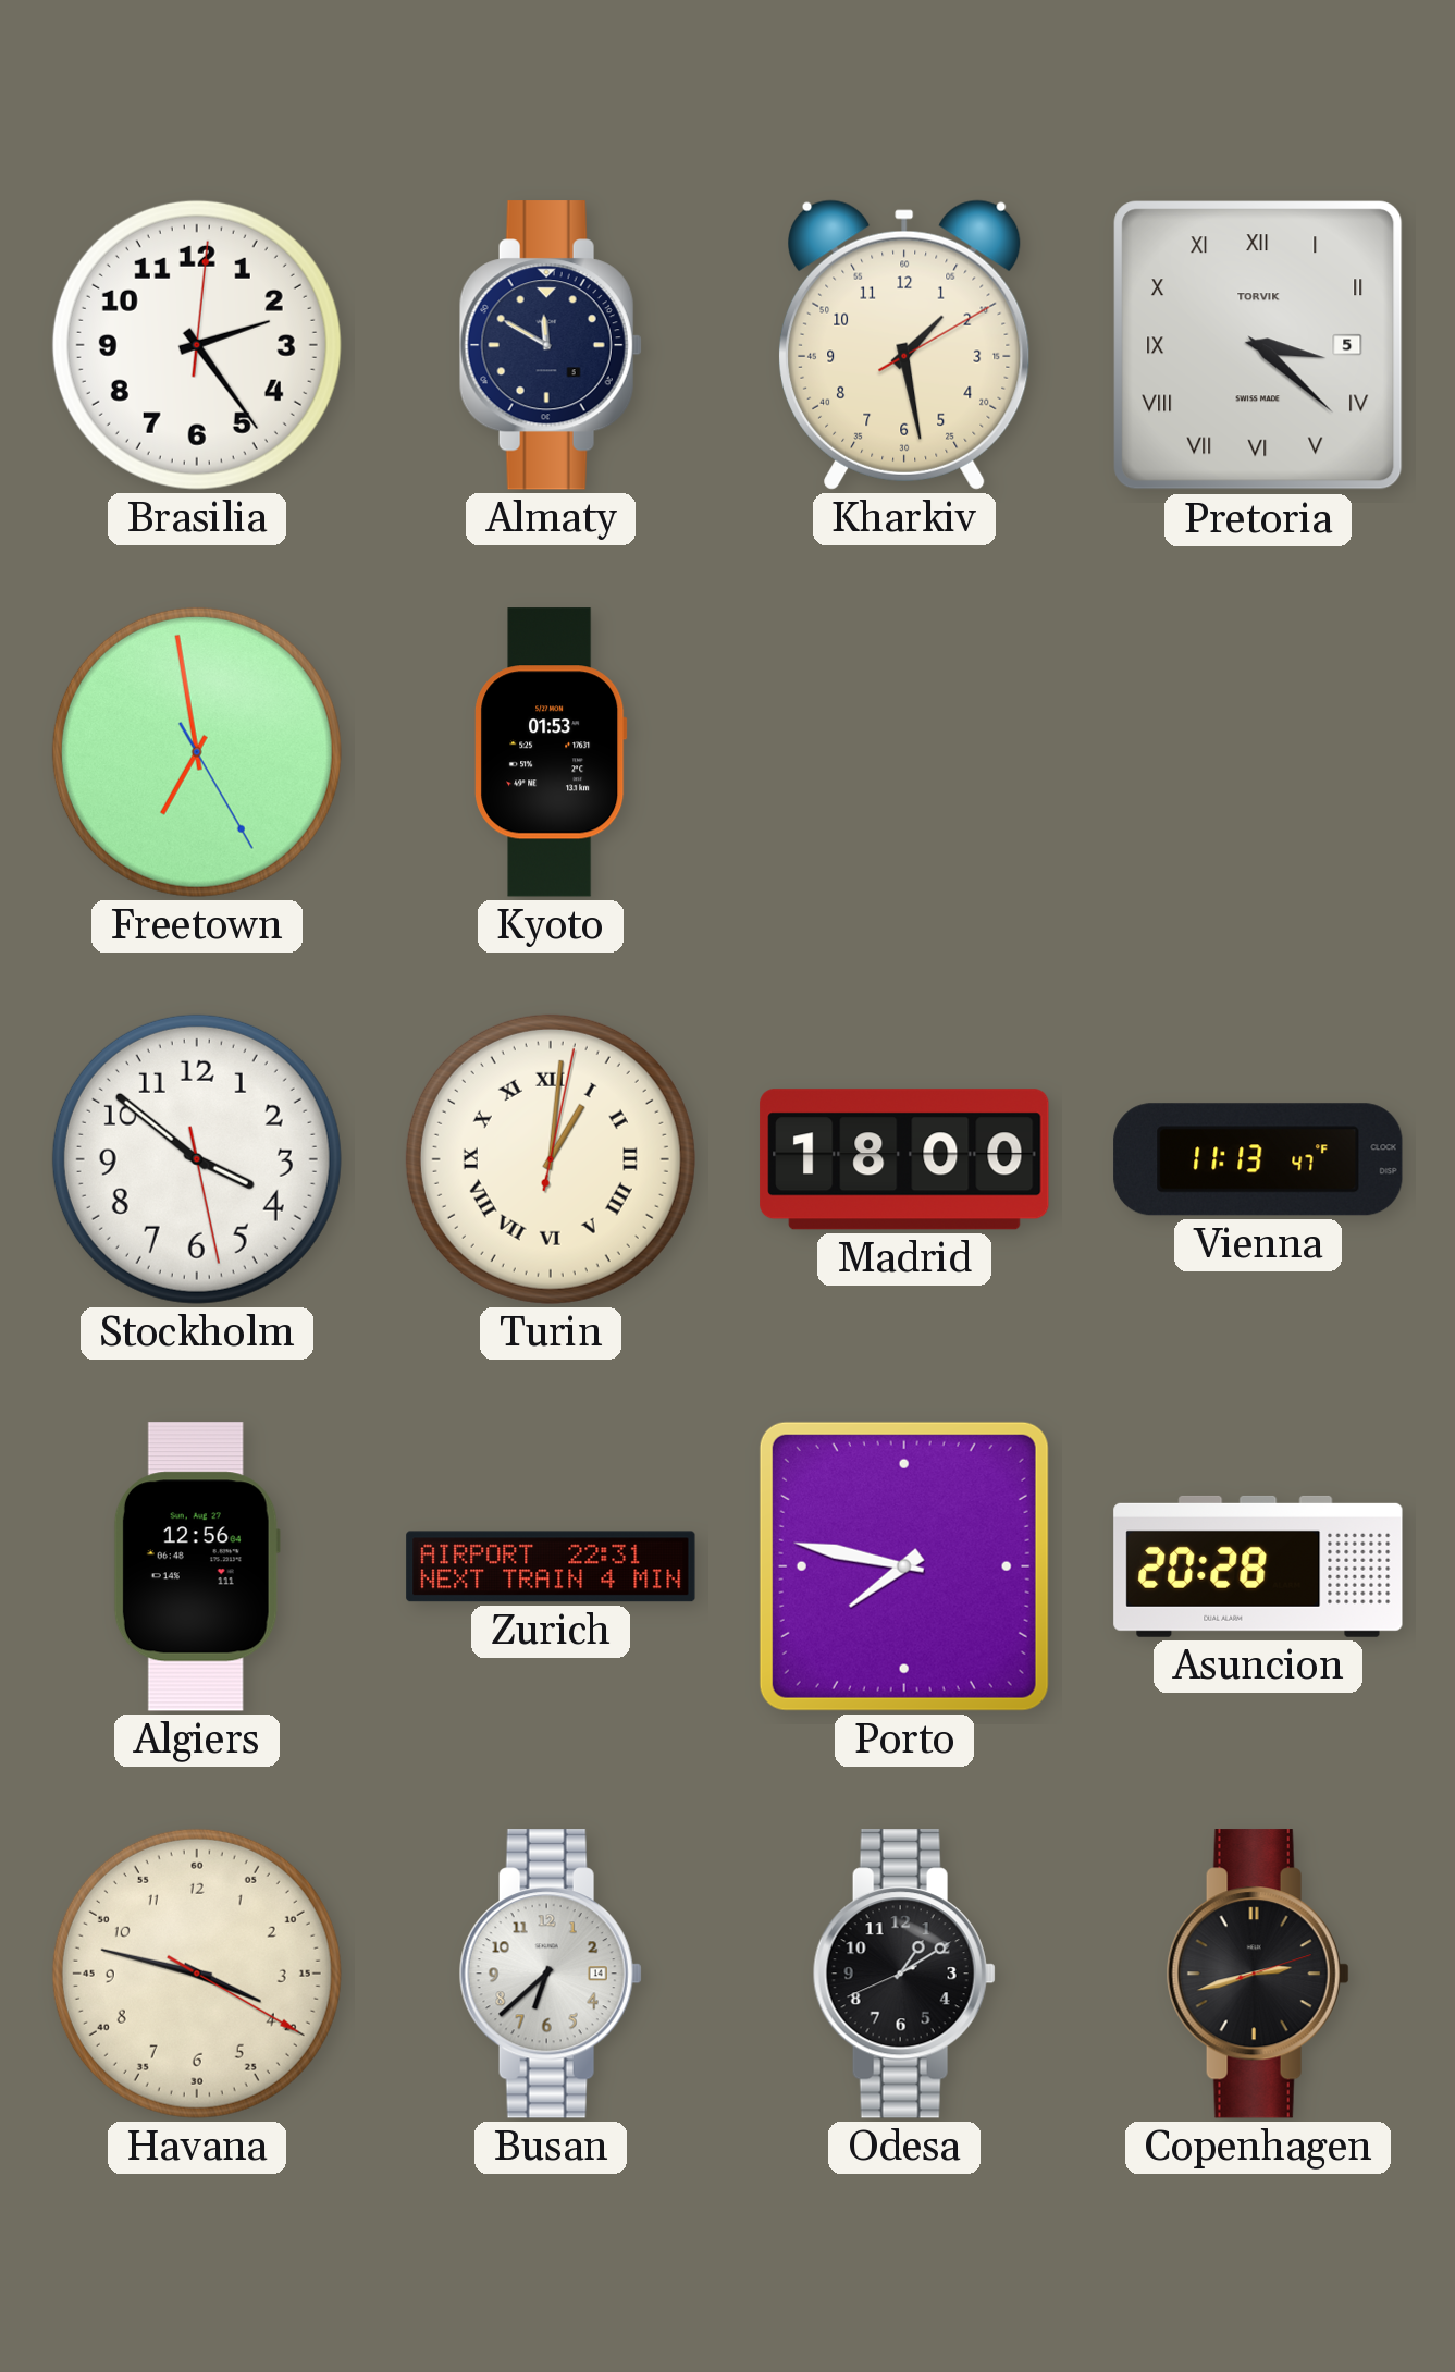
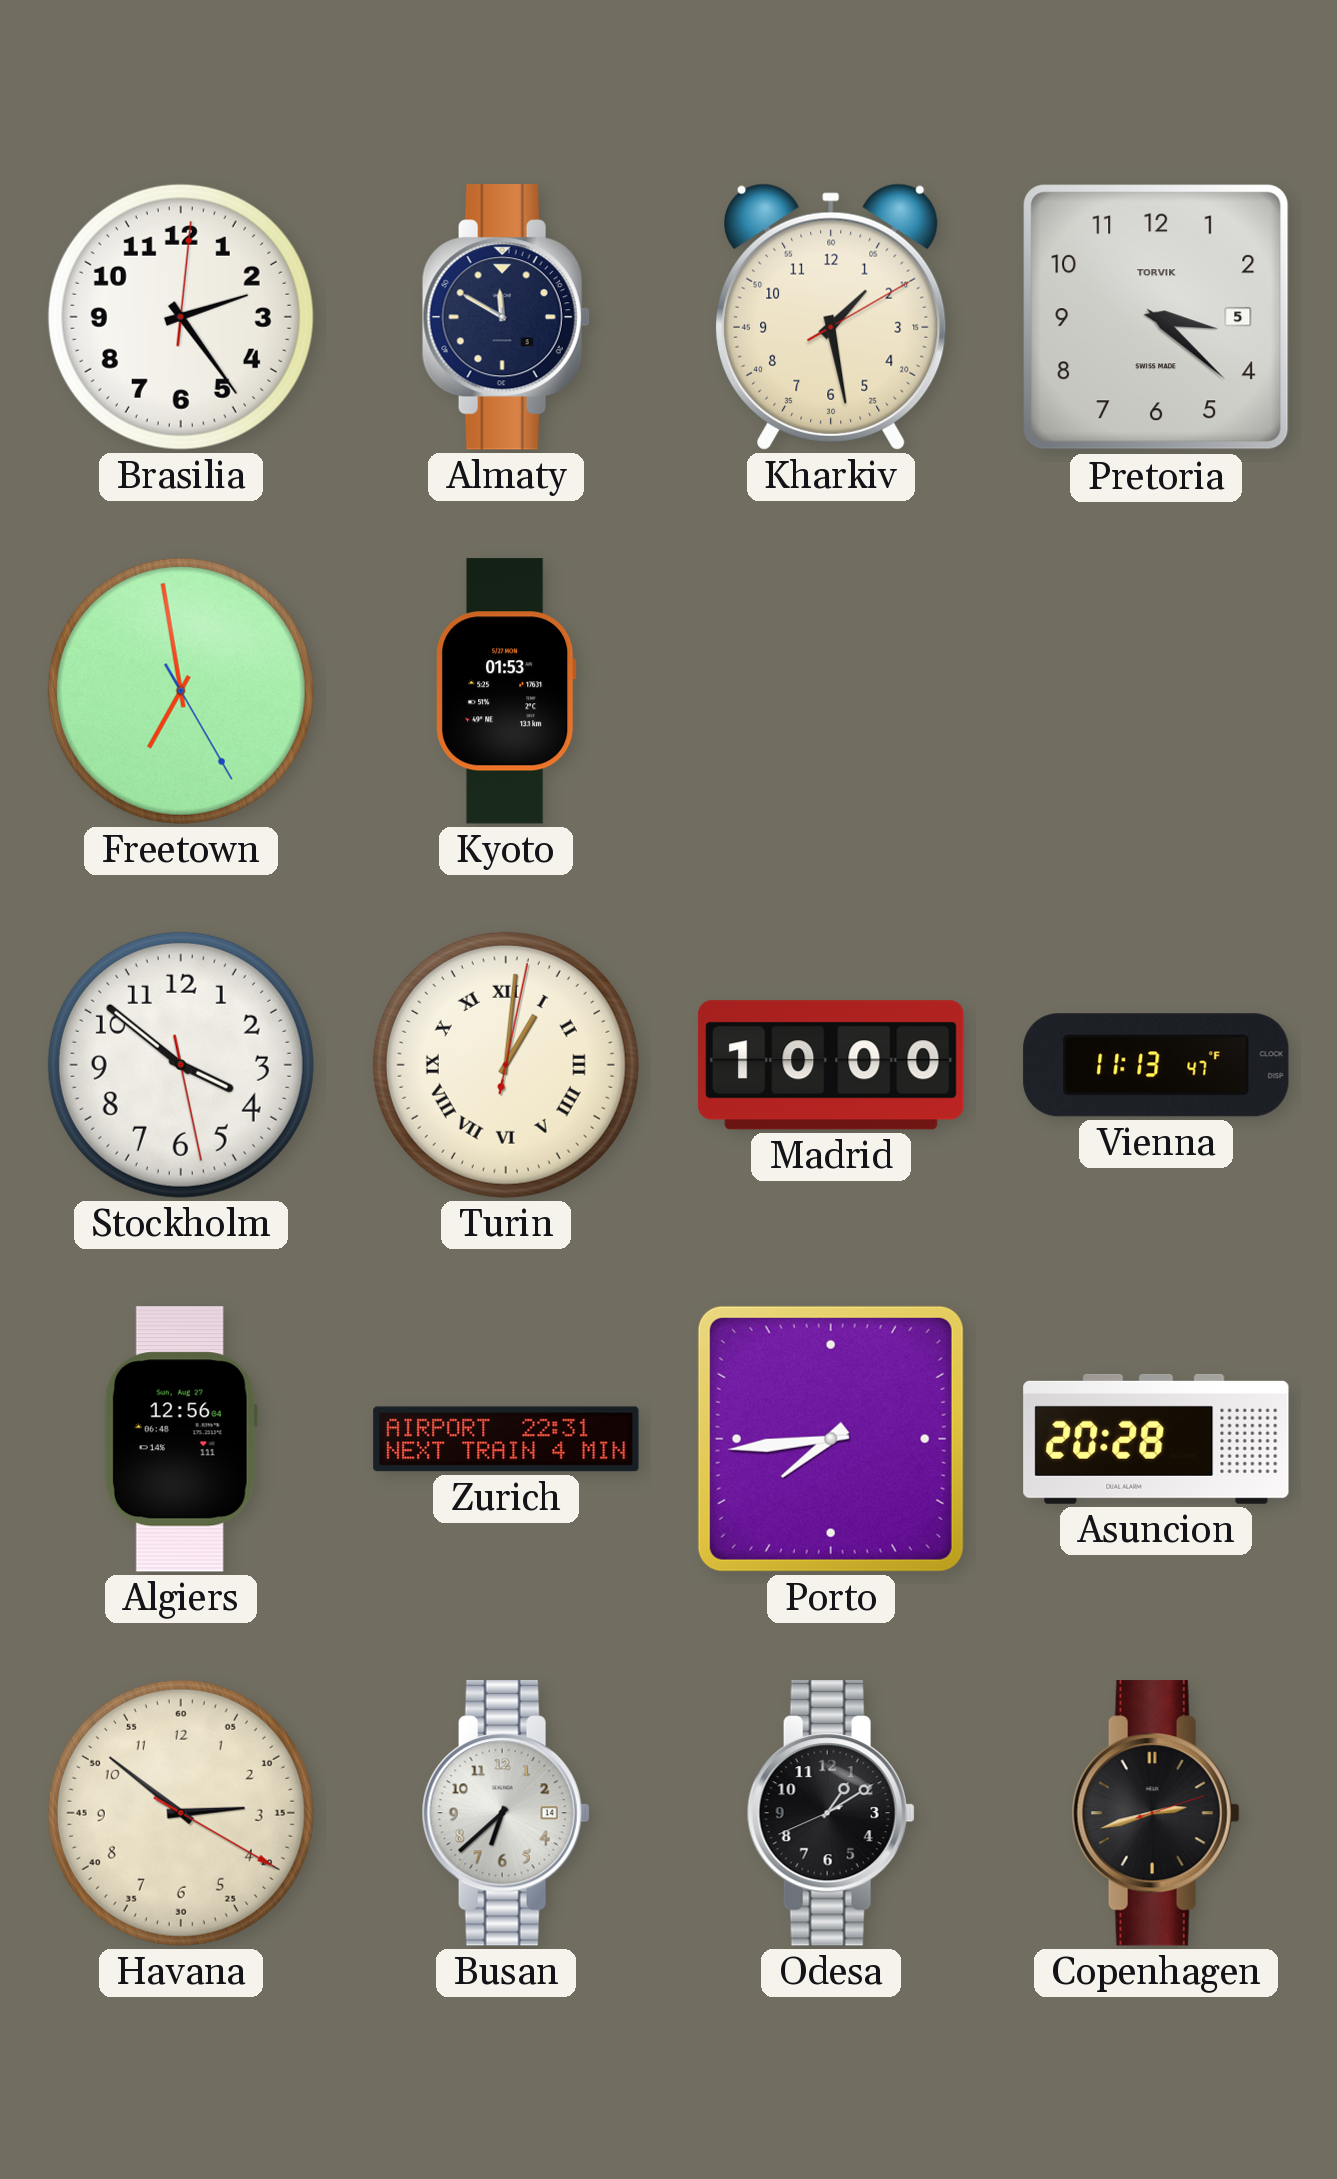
Pretoria numerals: Roman -> Arabic
Madrid: 18:00 -> 10:00
Porto: 7:47 -> 7:44
Havana: 3:47 -> 2:51
